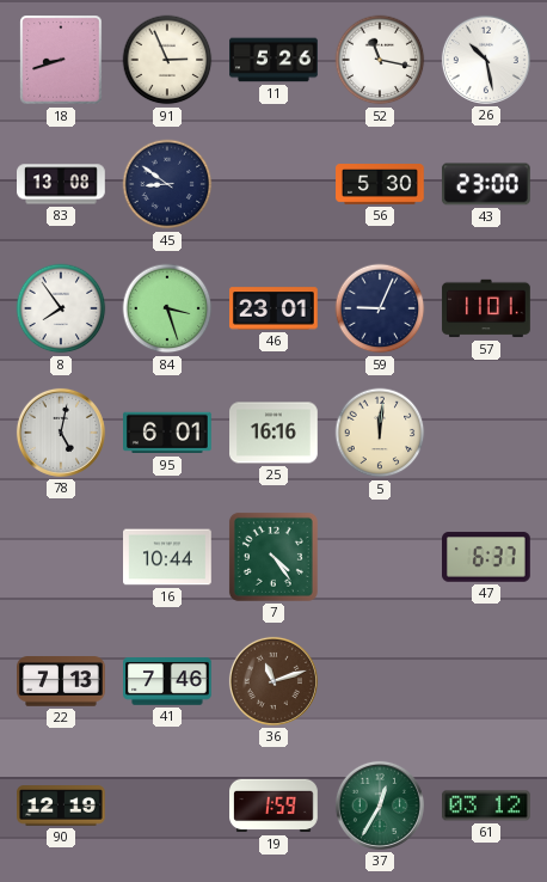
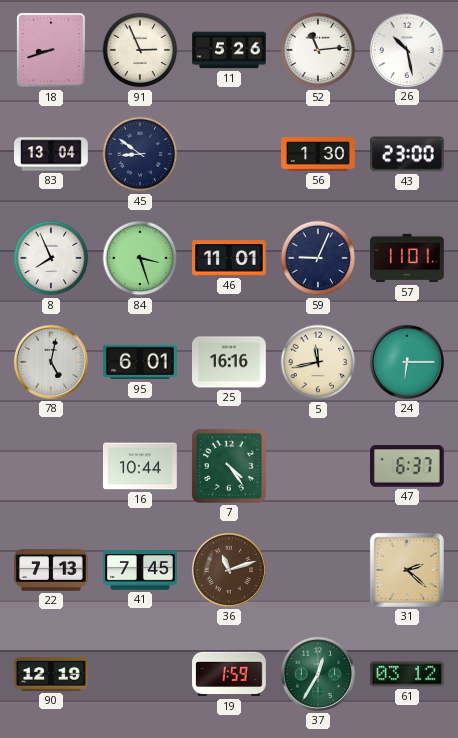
52: 11:17 -> 11:14
83: 13:08 -> 13:04
56: 5:30 -> 1:30
8: 7:54 -> 7:56
46: 23:01 -> 11:01
5: 12:01 -> 11:43
24: none -> 6:15
41: 7:46 -> 7:45
31: none -> 2:22
